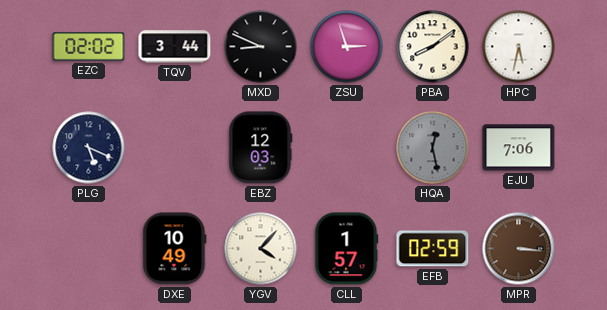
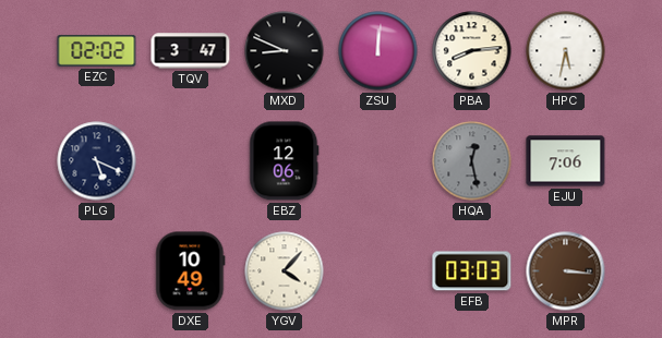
TQV: 3:44 -> 3:47
ZSU: 2:57 -> 12:01
PBA: 8:09 -> 8:14
EBZ: 12:03 -> 12:06
CLL: 1:57 -> none
EFB: 02:59 -> 03:03
